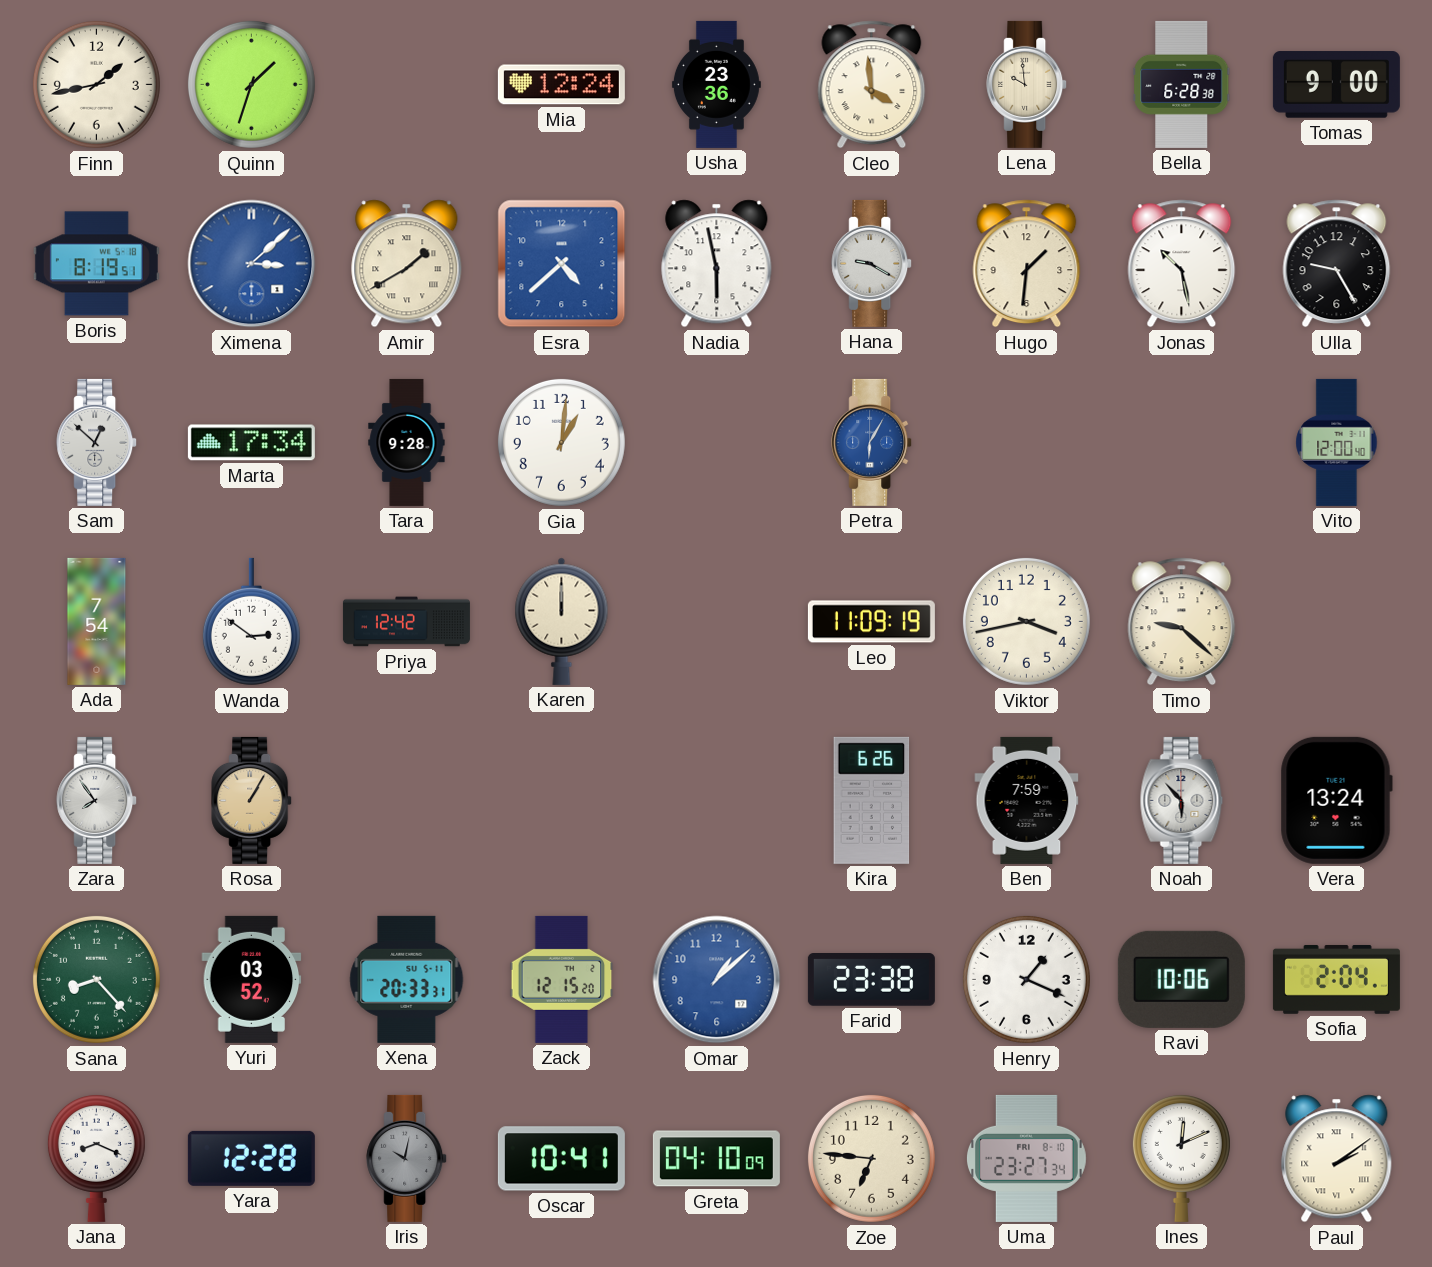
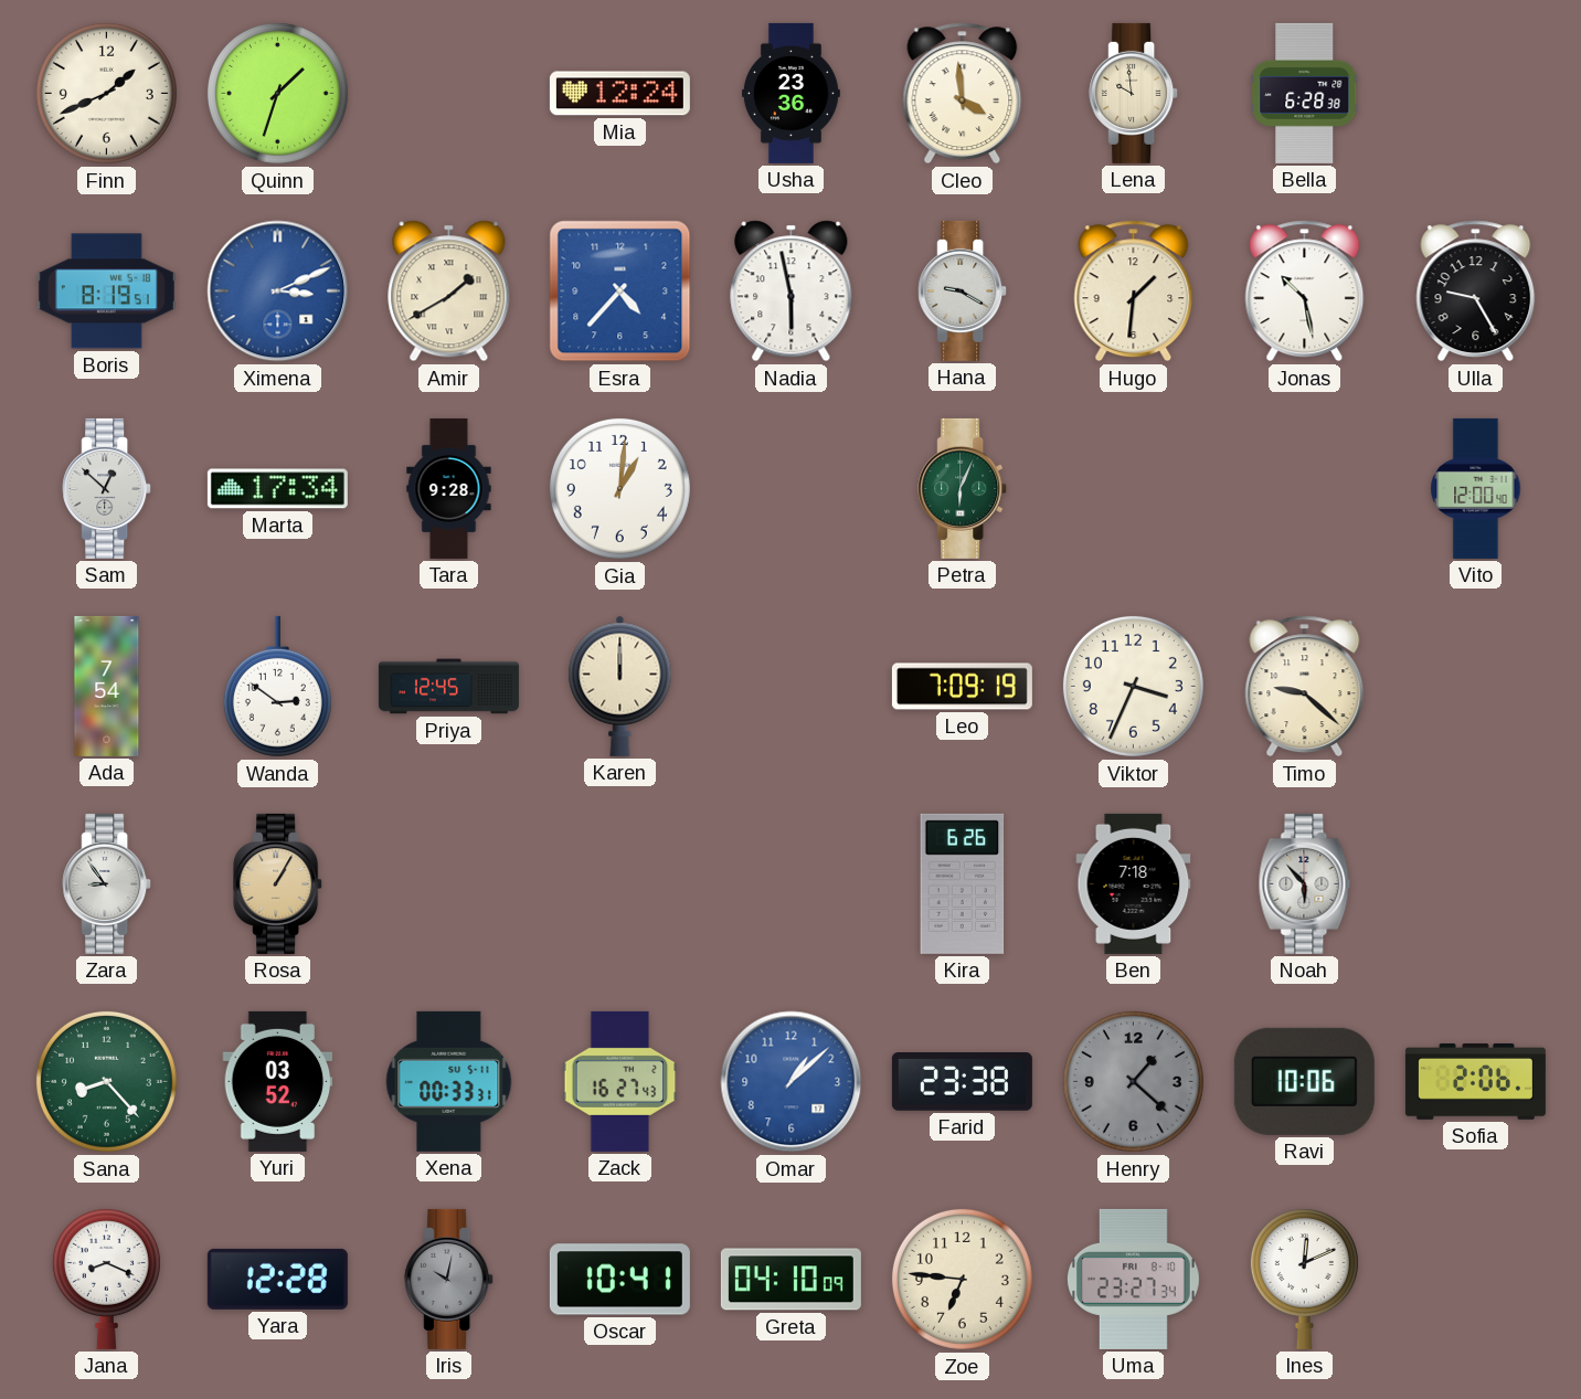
Finn: 1:43 -> 1:41
Tomas: 9:00 -> none
Ximena: 3:08 -> 3:11
Esra: 4:38 -> 4:37
Petra: 6:05 -> 6:04
Petra dial: blue -> green
Priya: 12:42 -> 12:45
Leo: 11:09 -> 7:09
Viktor: 3:43 -> 3:34
Zara: 7:54 -> 8:54
Ben: 7:59 -> 7:18
Vera: 13:24 -> none
Xena: 20:33 -> 00:33
Zack: 12:15 -> 16:27
Henry: 1:19 -> 1:22
Henry dial: white -> grey
Sofia: 2:04 -> 2:06
Paul: 2:09 -> none
